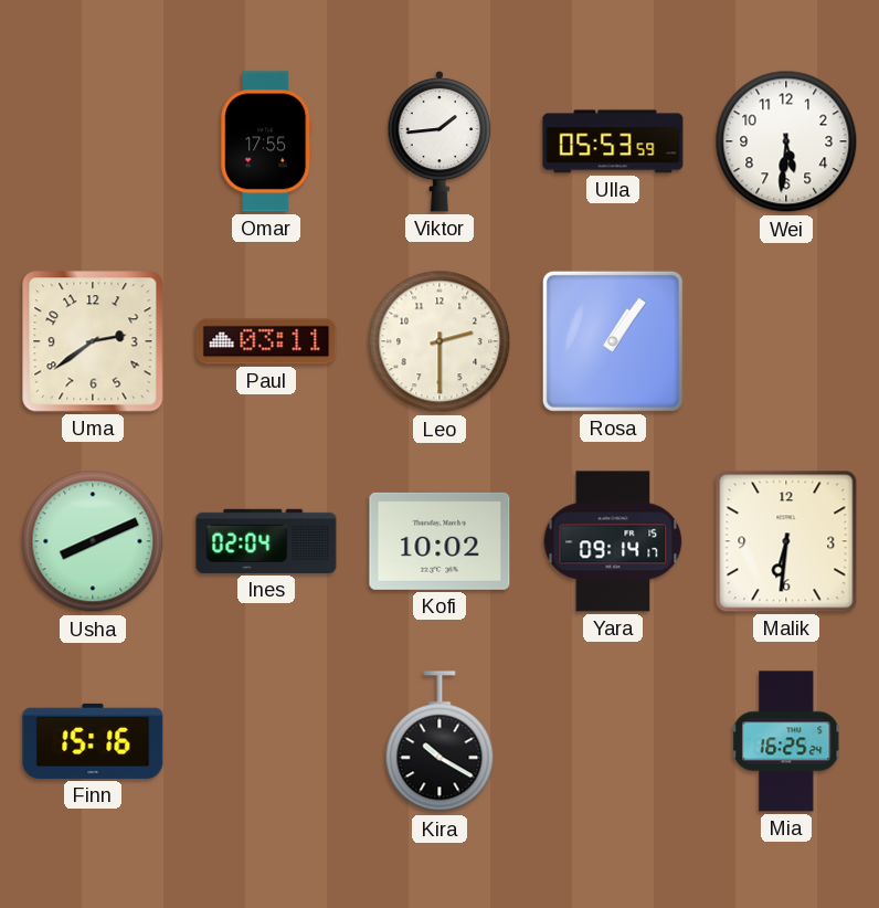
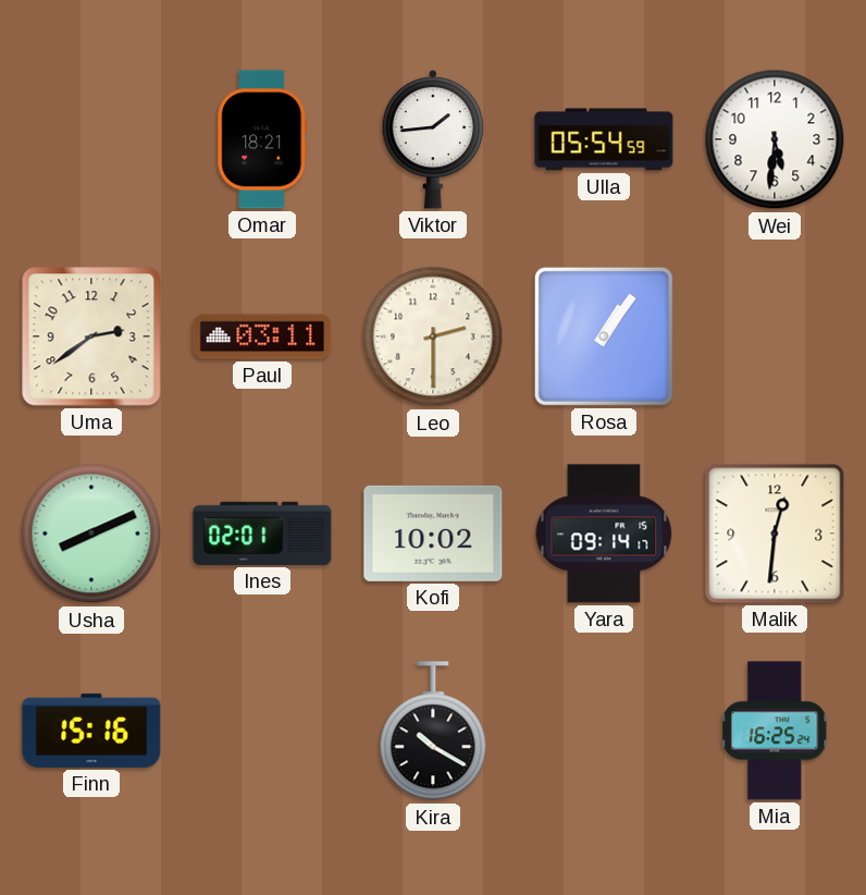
Omar: 17:55 -> 18:21
Ulla: 05:53 -> 05:54
Ines: 02:04 -> 02:01
Malik: 6:31 -> 12:31
